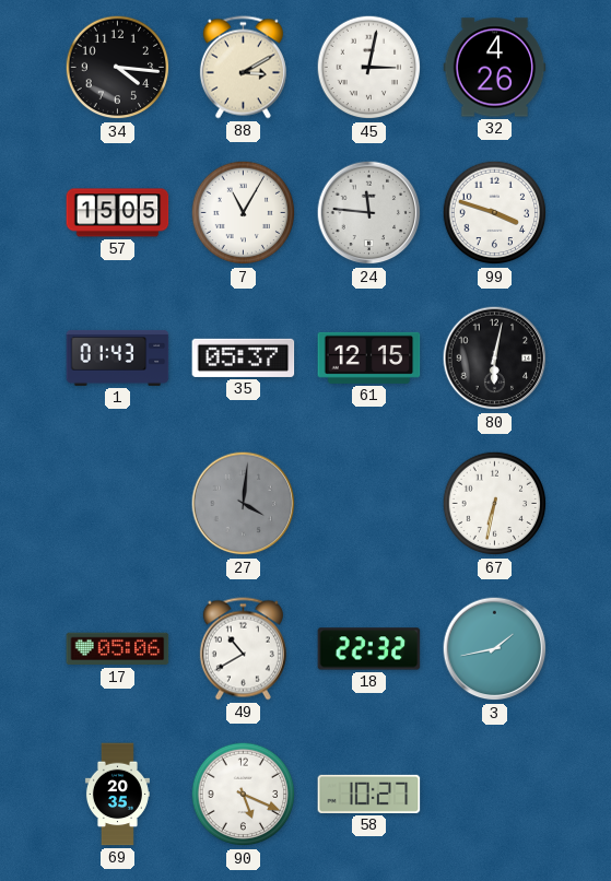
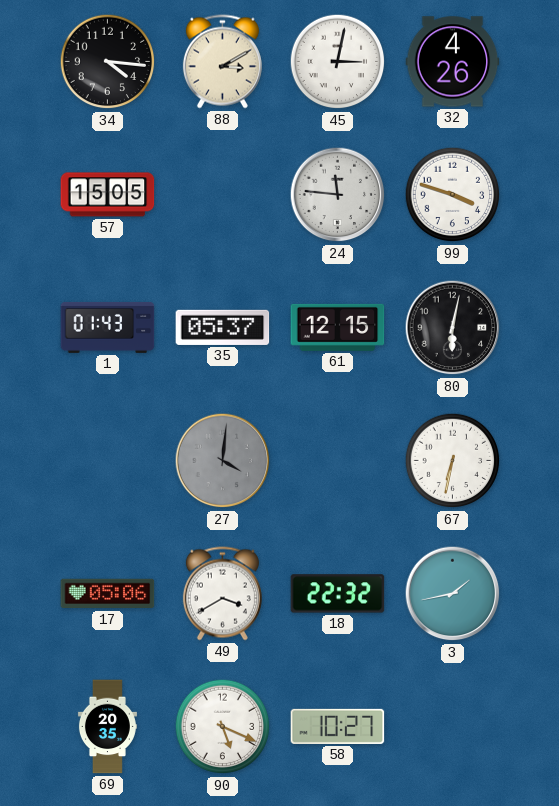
7: 11:05 -> none
49: 10:40 -> 3:40
